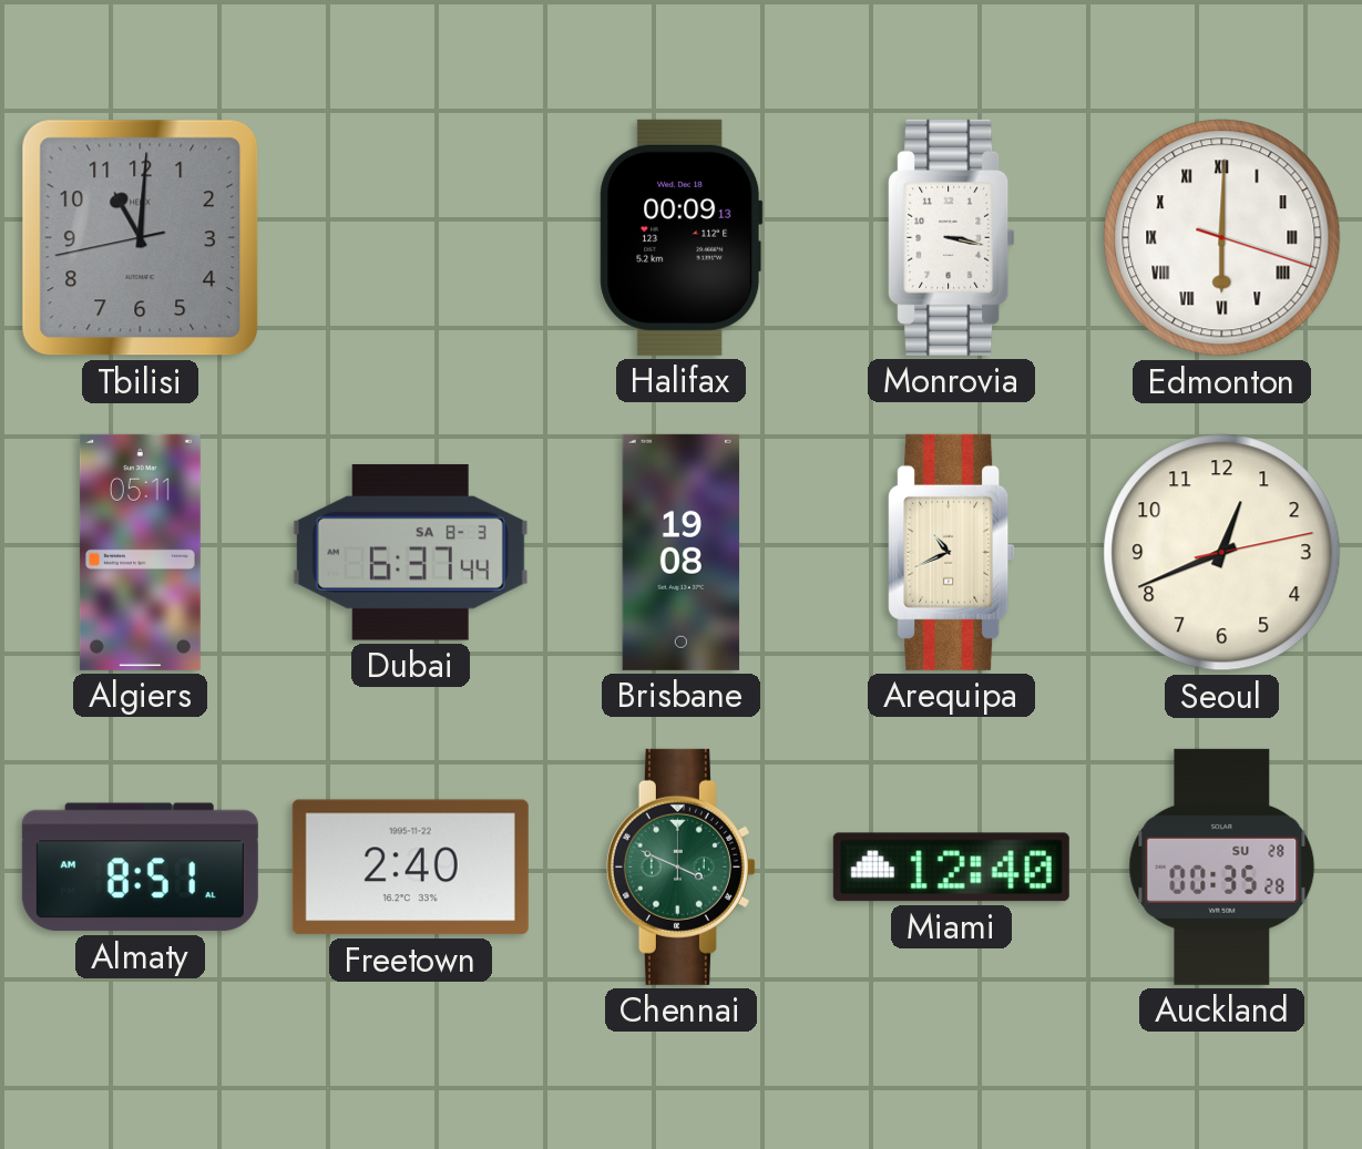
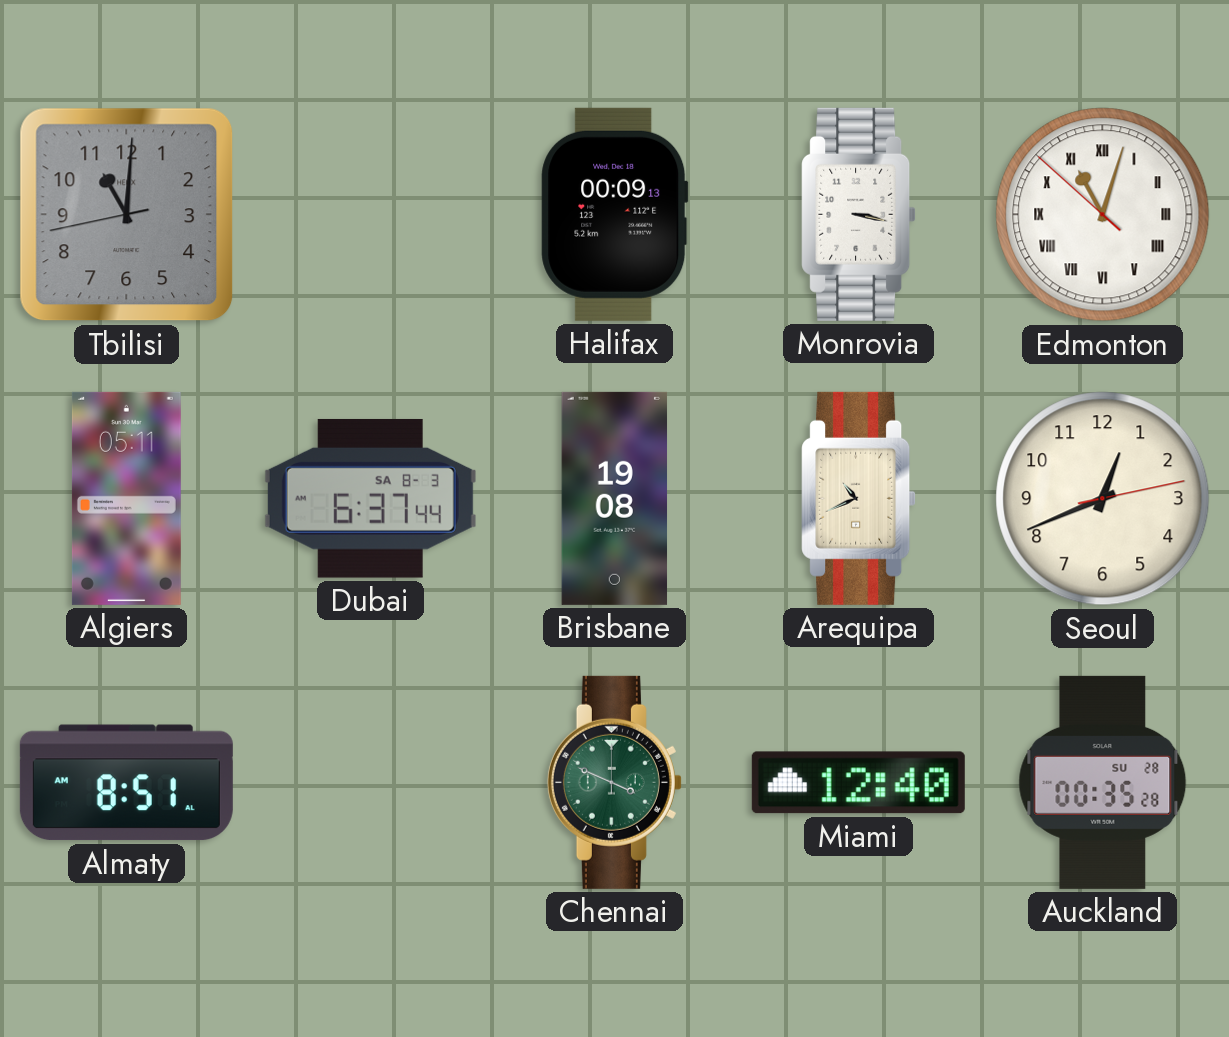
Edmonton: 6:00 -> 11:02
Freetown: 2:40 -> none
